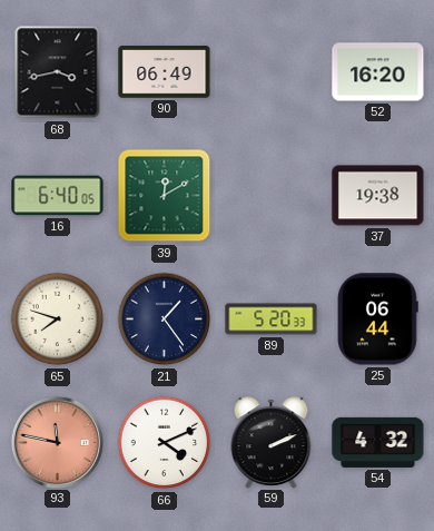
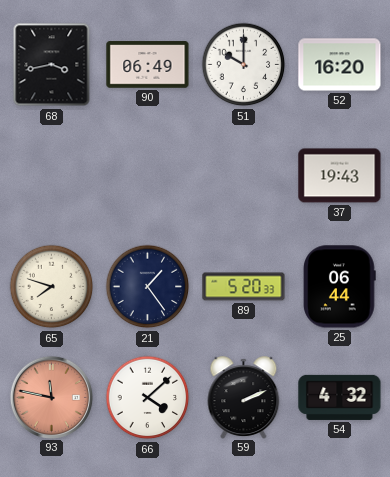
51: none -> 10:00
16: 6:40 -> none
39: 12:10 -> none
37: 19:38 -> 19:43
66: 4:11 -> 4:08
